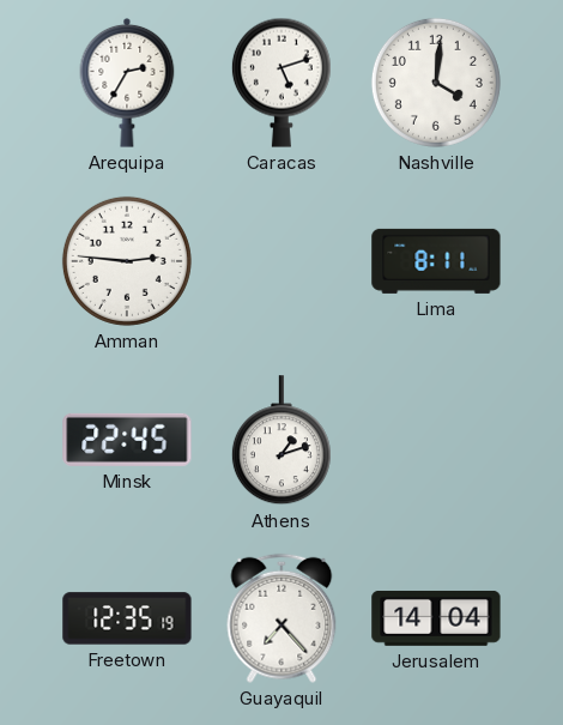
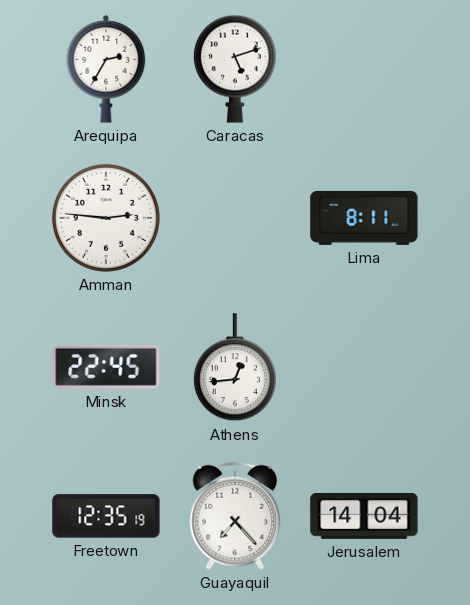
Nashville: 4:01 -> none
Athens: 1:12 -> 12:44
